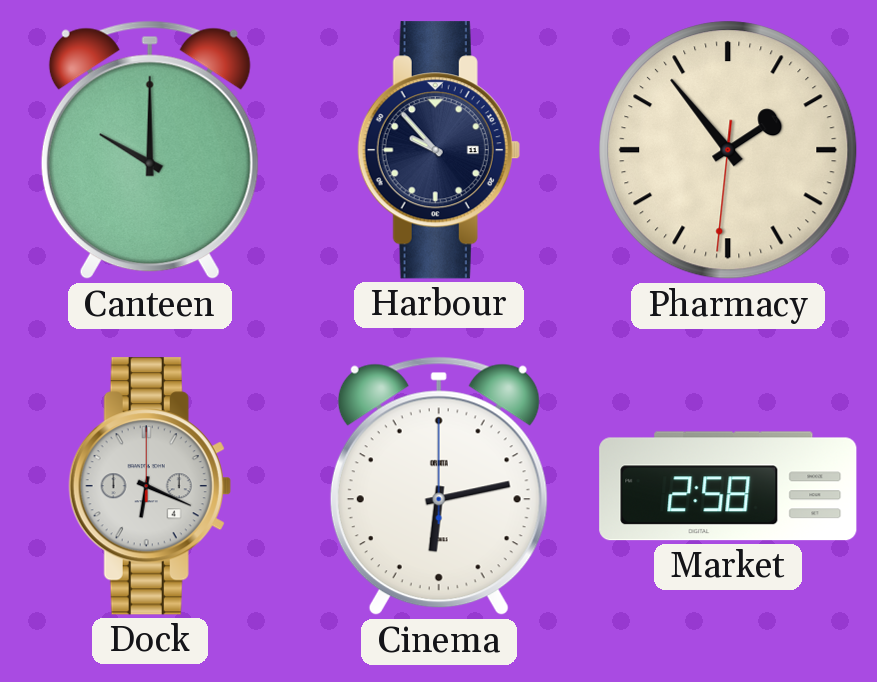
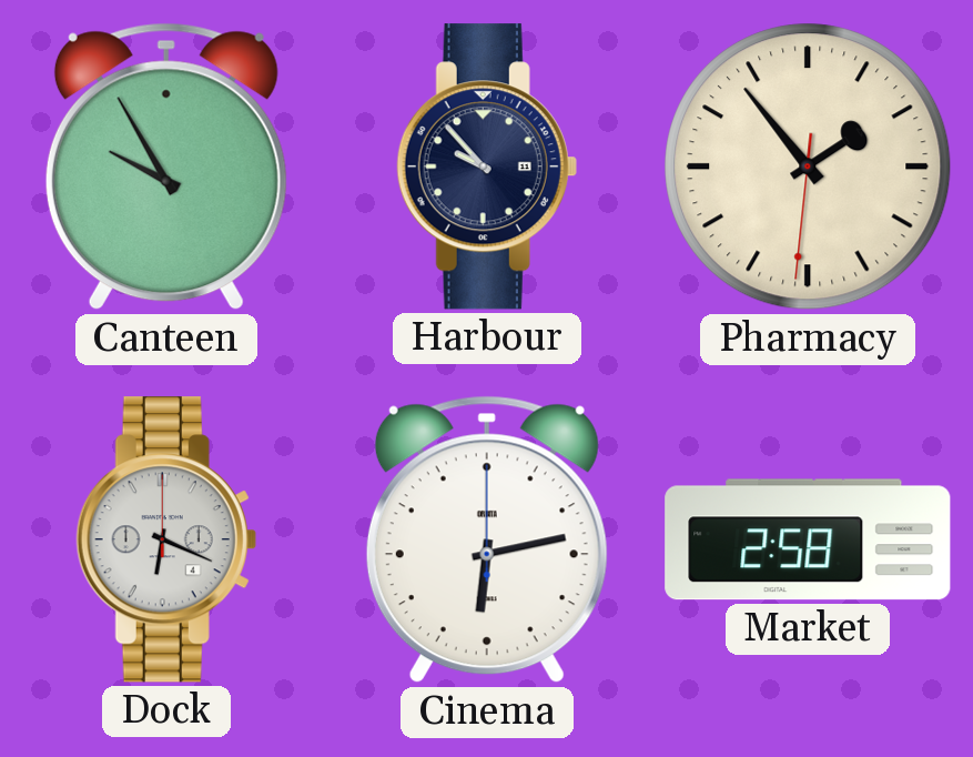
Canteen: 10:00 -> 9:55
